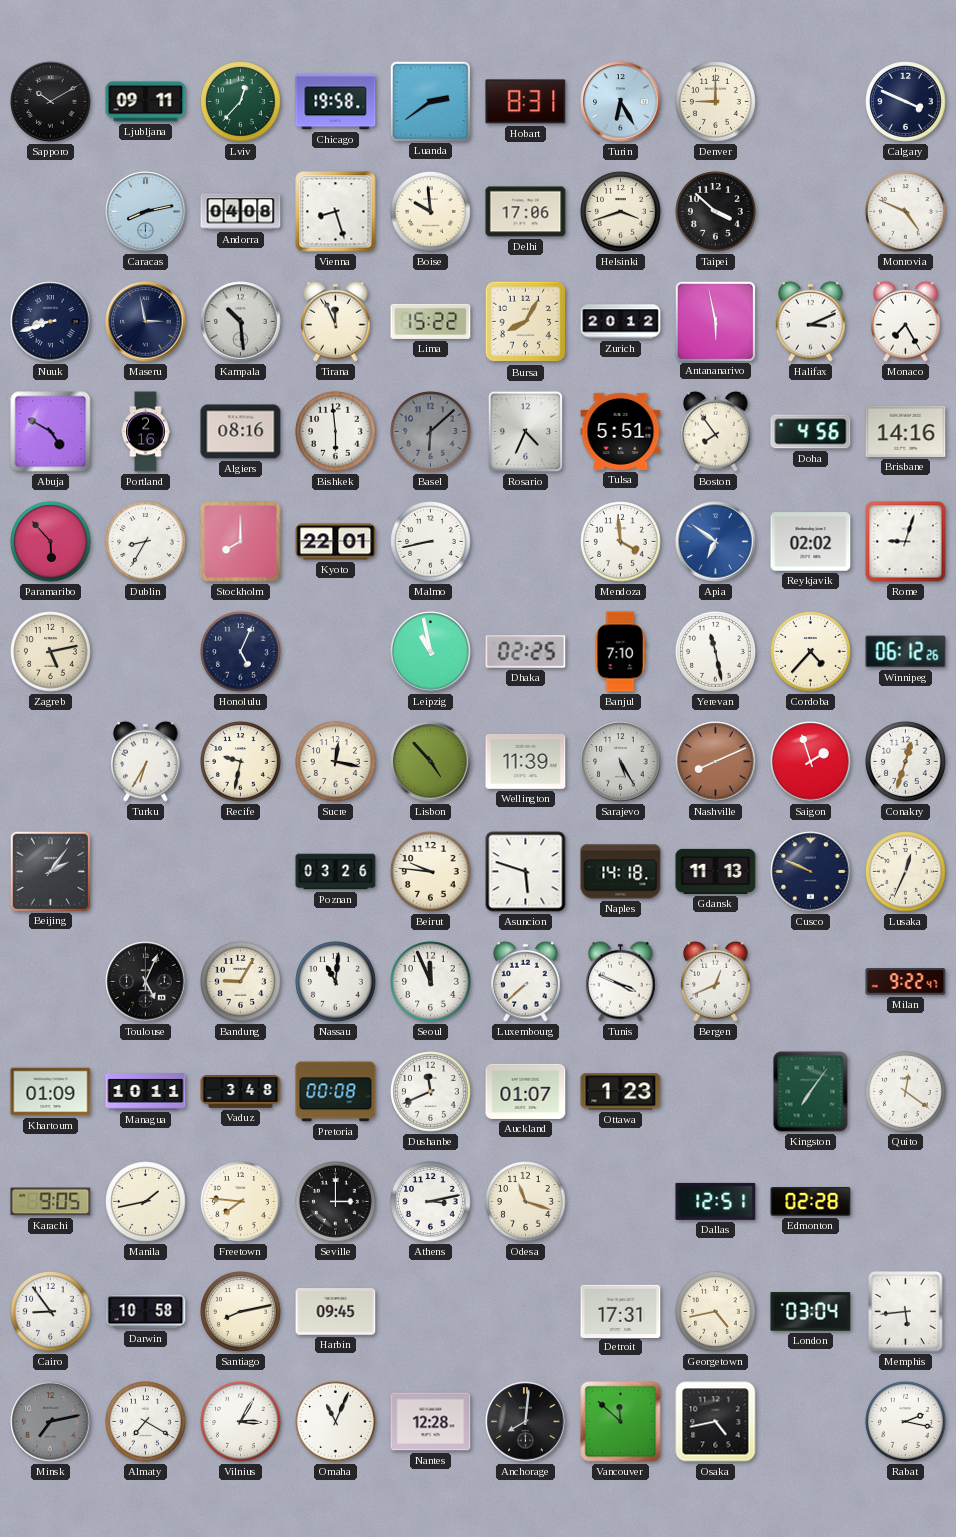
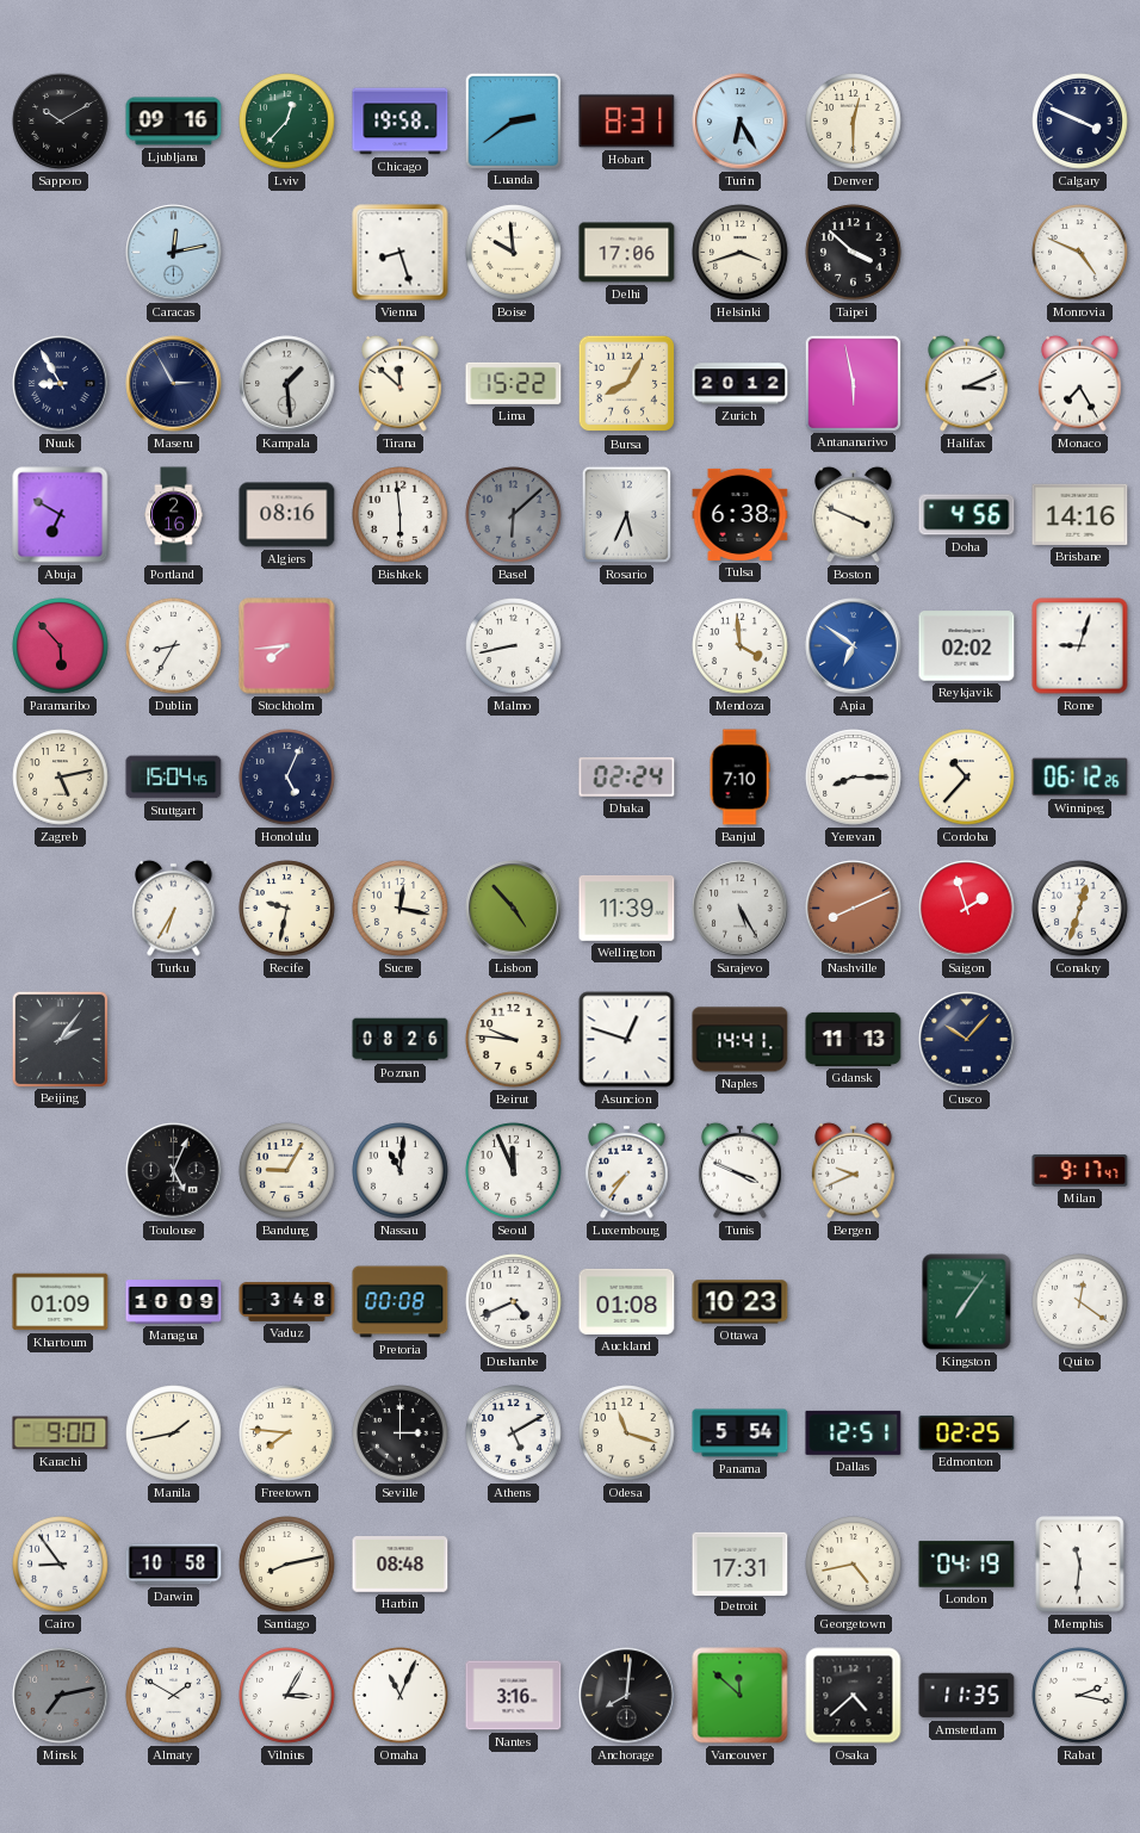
Ljubljana: 09:11 -> 09:16
Denver: 9:00 -> 12:30
Caracas: 8:13 -> 12:13
Andorra: 04:08 -> none
Nuuk: 8:42 -> 8:55
Maseru: 2:58 -> 2:55
Kampala: 10:29 -> 1:29
Tirana: 11:56 -> 11:52
Abuja: 4:50 -> 6:50
Rosario: 4:34 -> 5:34
Tulsa: 5:51 -> 6:38
Boston: 7:54 -> 3:49
Stockholm: 8:00 -> 7:44
Kyoto: 22:01 -> none
Stuttgart: none -> 15:04
Leipzig: 10:58 -> none
Dhaka: 02:25 -> 02:24
Yerevan: 11:28 -> 8:15
Cordoba: 4:37 -> 10:37
Poznan: 03:26 -> 08:26
Asuncion: 5:48 -> 12:48
Naples: 14:18 -> 14:41
Cusco: 9:49 -> 10:07
Lusaka: 12:34 -> none
Luxembourg: 7:38 -> 7:36
Bergen: 12:41 -> 9:41
Milan: 9:22 -> 9:17
Managua: 10:11 -> 10:09
Dushanbe: 11:41 -> 4:41
Auckland: 01:07 -> 01:08
Ottawa: 1:23 -> 10:23
Karachi: 9:05 -> 9:00
Athens: 3:13 -> 5:10
Panama: none -> 5:54
Edmonton: 02:28 -> 02:25
Harbin: 09:45 -> 08:48
London: 03:04 -> 04:19
Memphis: 5:44 -> 11:31
Almaty: 7:20 -> 1:50
Nantes: 12:28 -> 3:16
Osaka: 4:43 -> 4:38
Amsterdam: none -> 11:35
